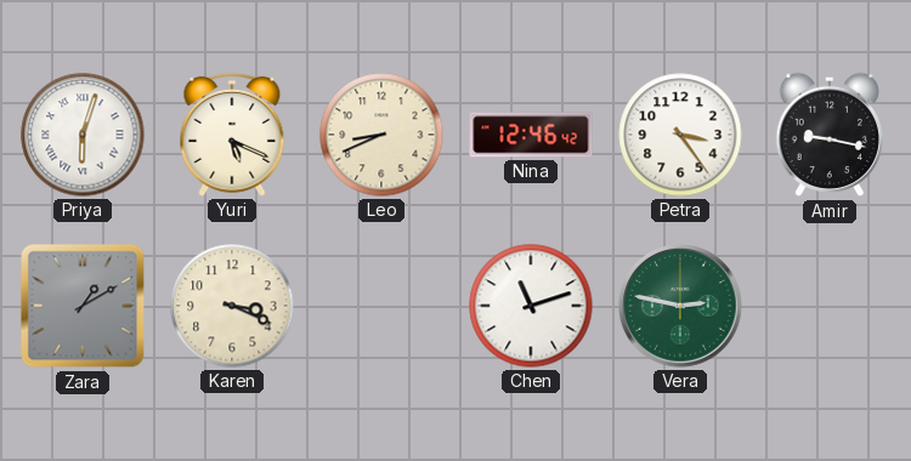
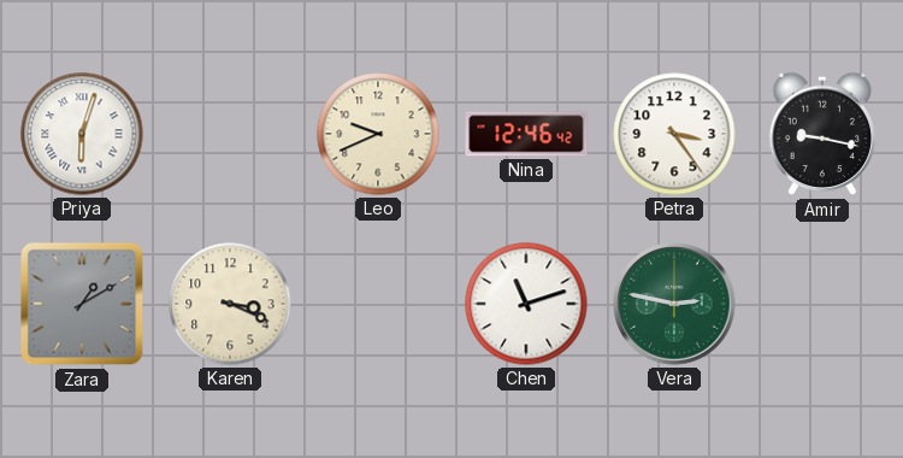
Yuri: 5:19 -> none
Leo: 8:41 -> 9:41
